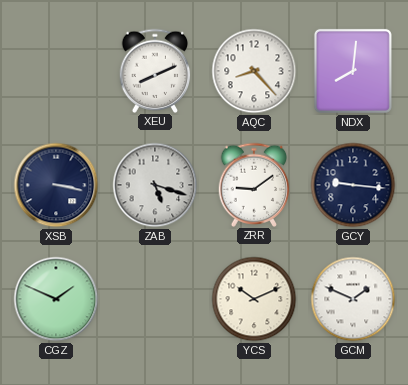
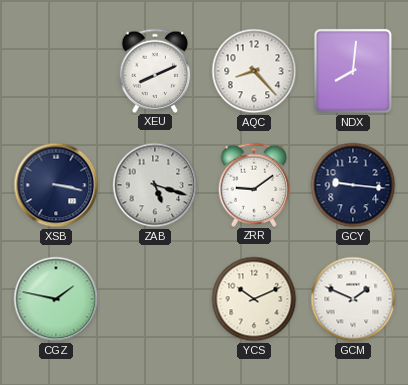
CGZ: 1:49 -> 1:47
